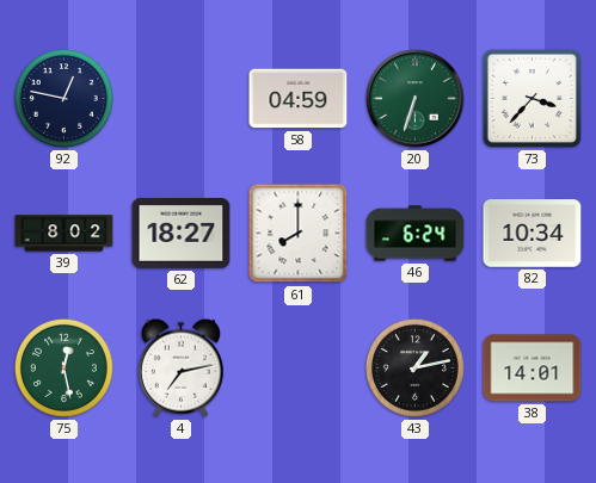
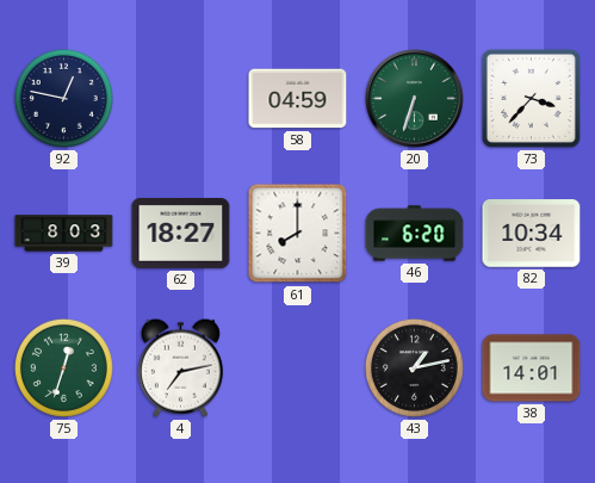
39: 8:02 -> 8:03
46: 6:24 -> 6:20
75: 12:28 -> 12:33
